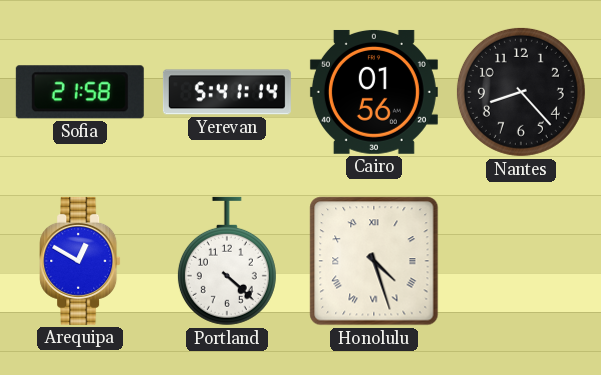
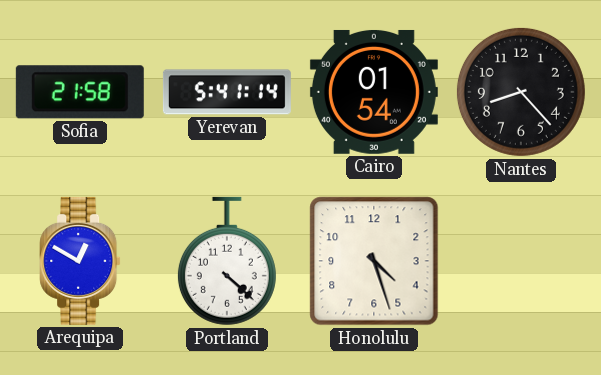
Cairo: 01:56 -> 01:54
Honolulu numerals: Roman -> Arabic
